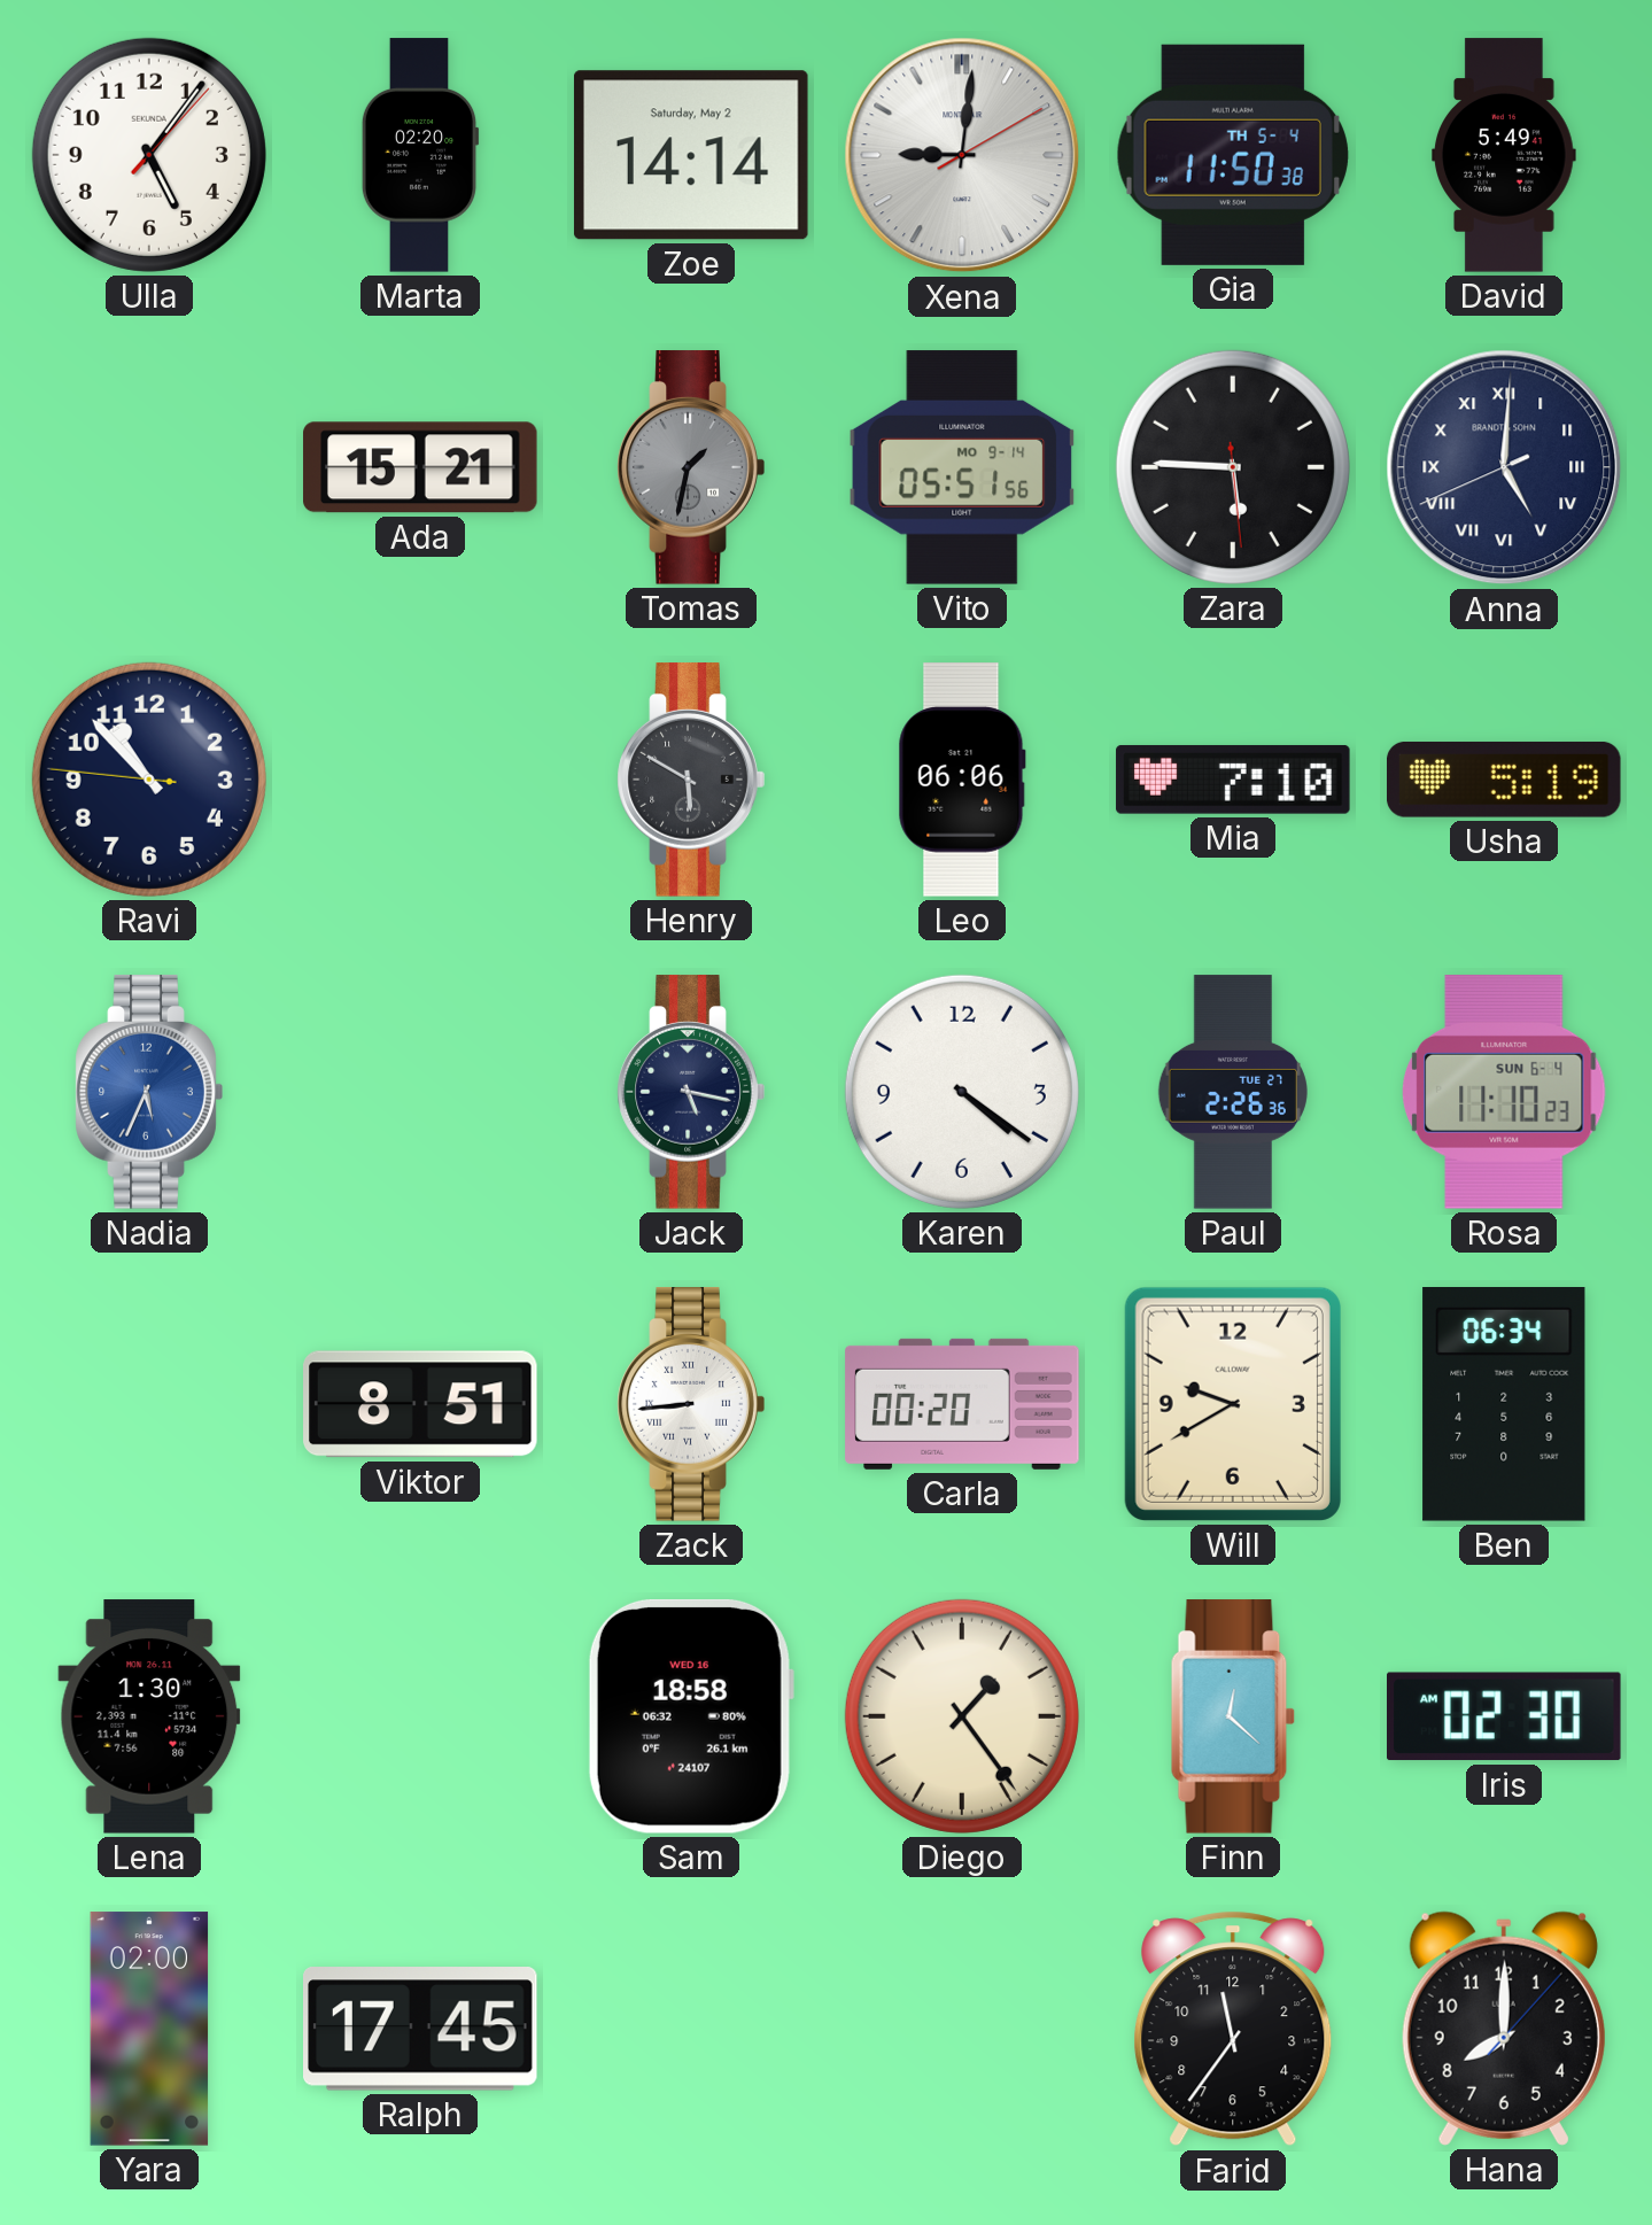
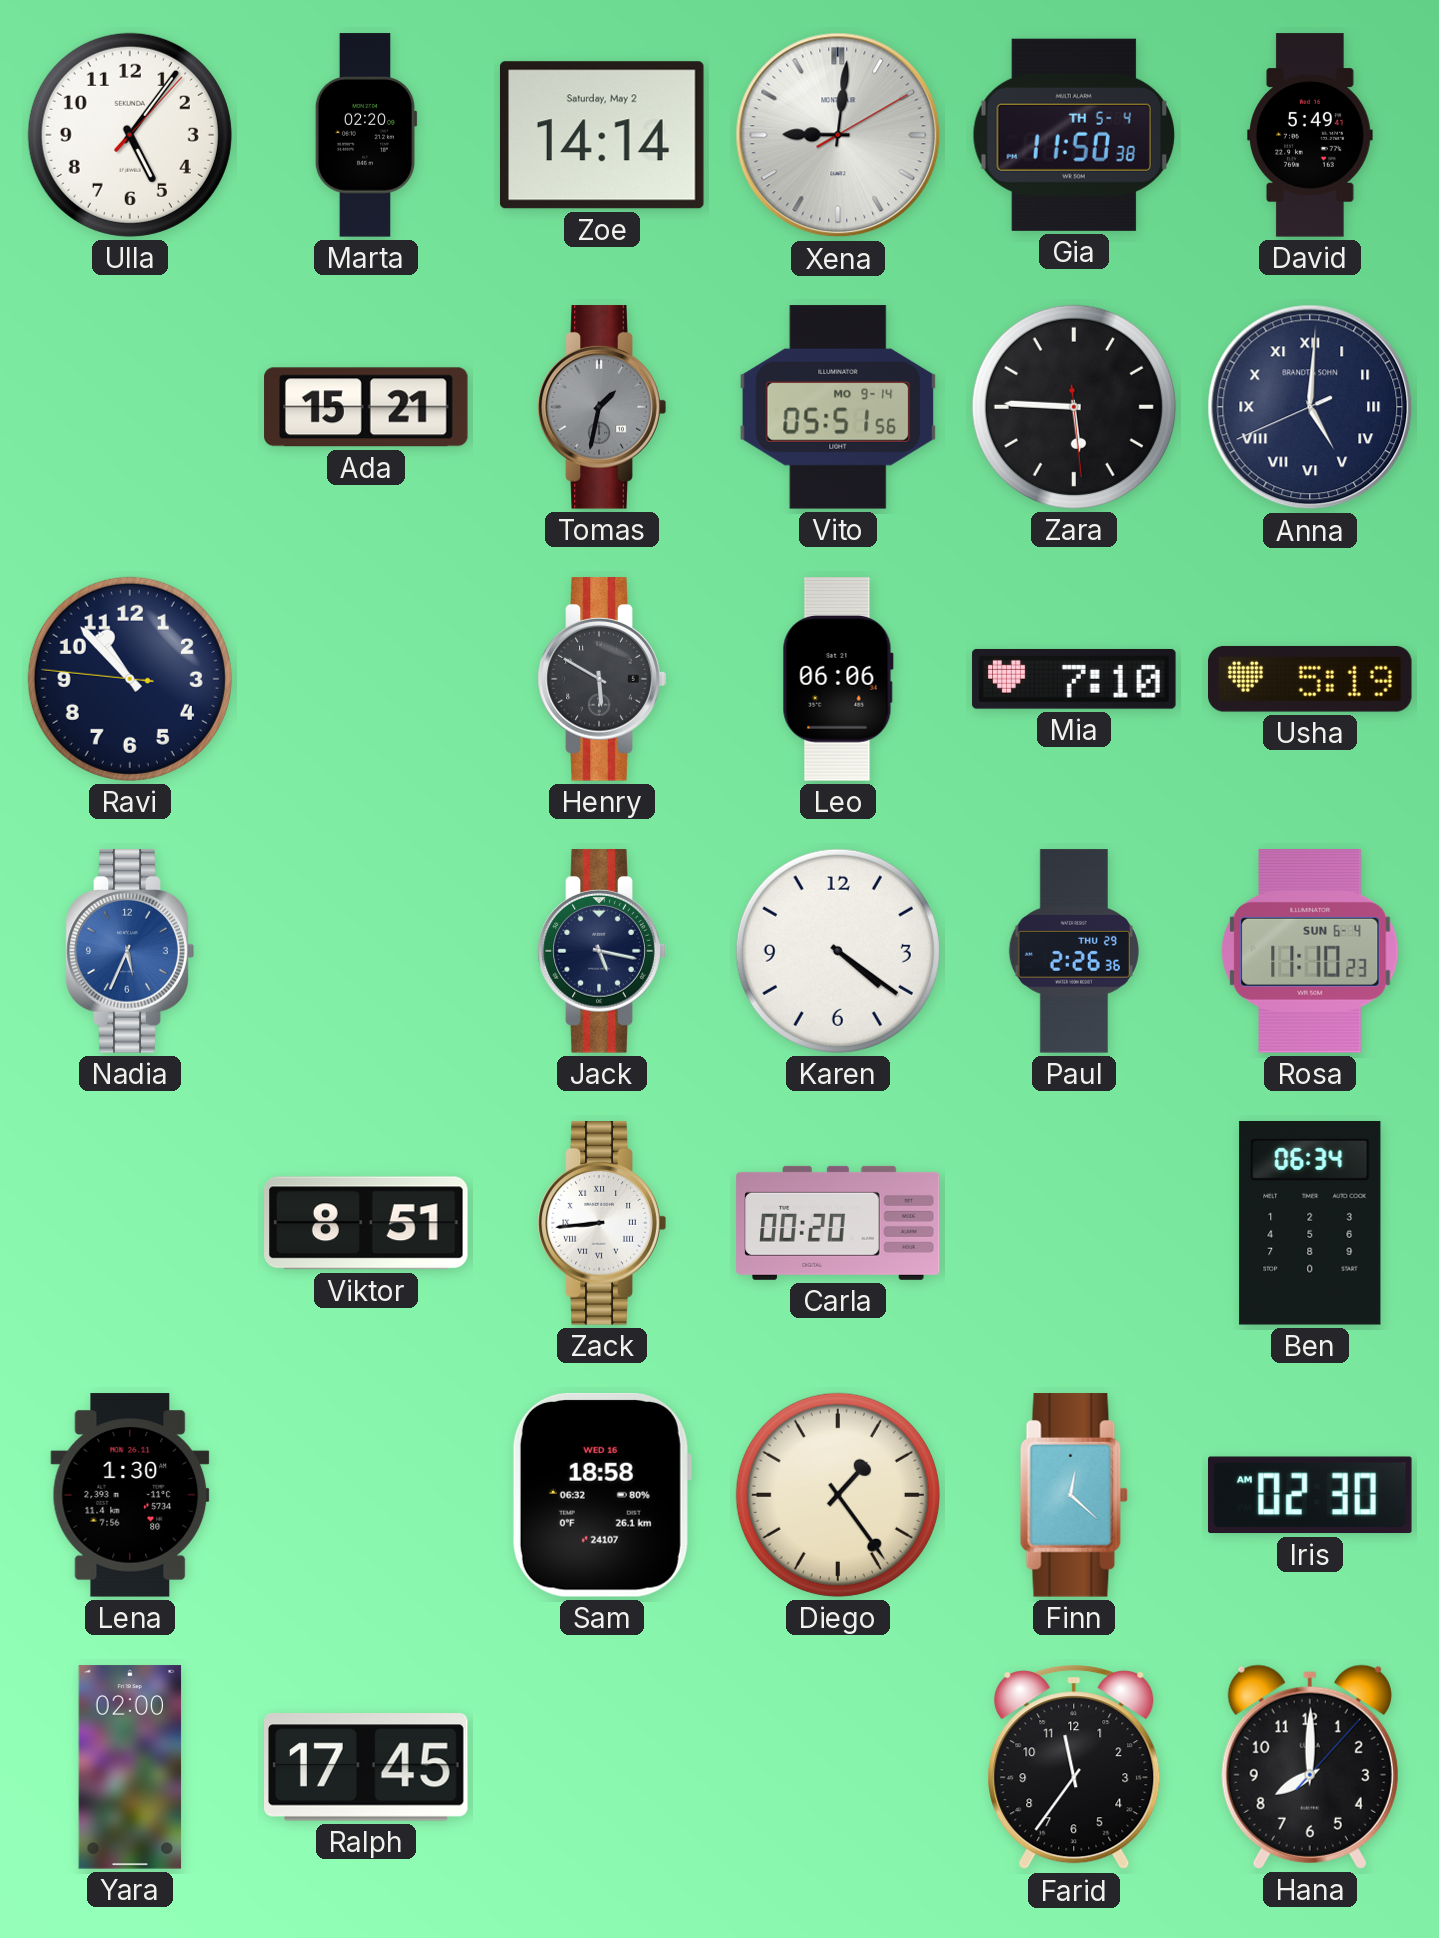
Paul date: TUE 27 -> THU 29
Will: 9:40 -> none
